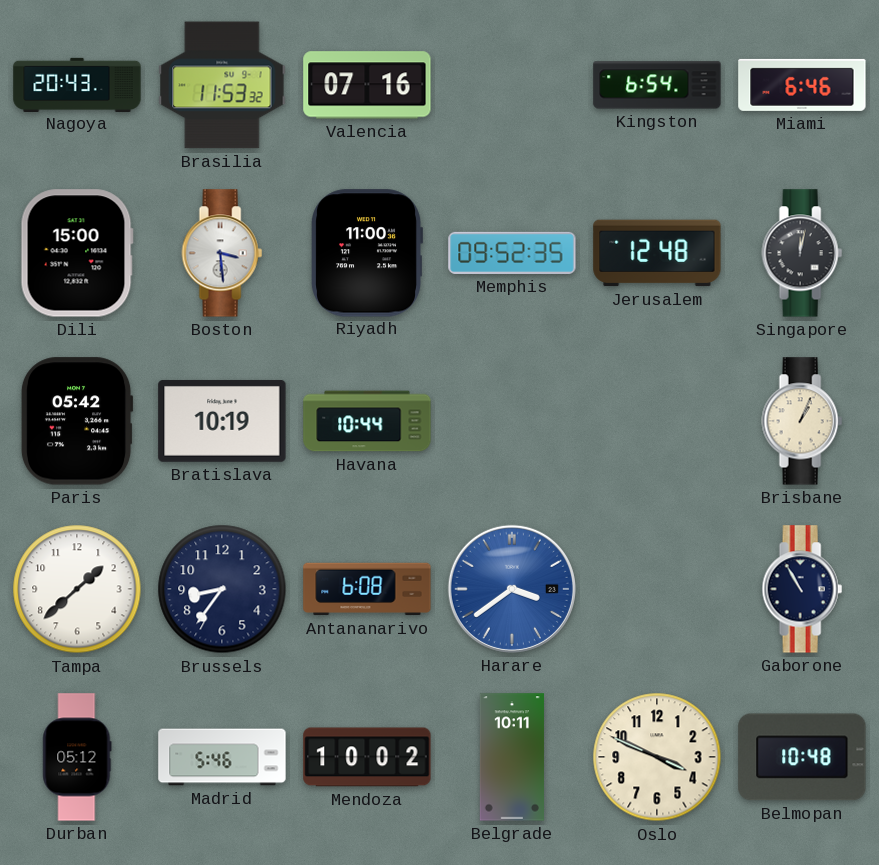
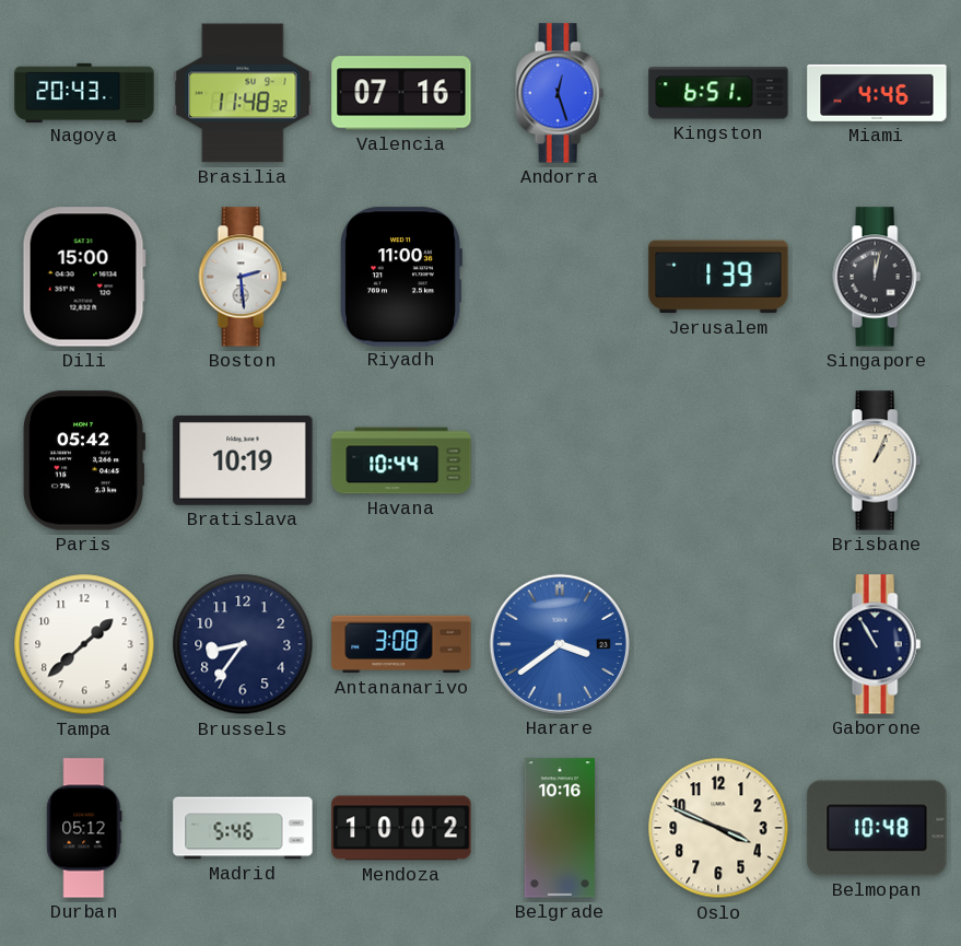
Brasilia: 11:53 -> 11:48
Andorra: none -> 12:27
Kingston: 6:54 -> 6:51
Miami: 6:46 -> 4:46
Boston: 3:29 -> 2:29
Memphis: 09:52 -> none
Jerusalem: 12:48 -> 1:39
Antananarivo: 6:08 -> 3:08
Belgrade: 10:11 -> 10:16
